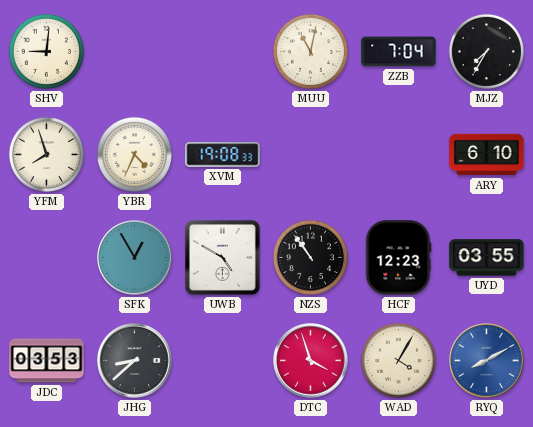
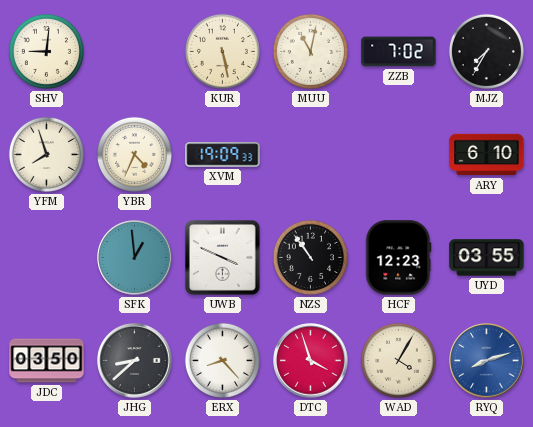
KUR: none -> 5:28
ZZB: 7:04 -> 7:02
XVM: 19:08 -> 19:09
SFK: 12:55 -> 12:59
UWB: 4:50 -> 3:49
JDC: 03:53 -> 03:50
ERX: none -> 8:23
RYQ: 8:10 -> 8:12
